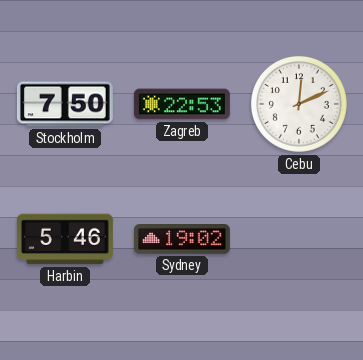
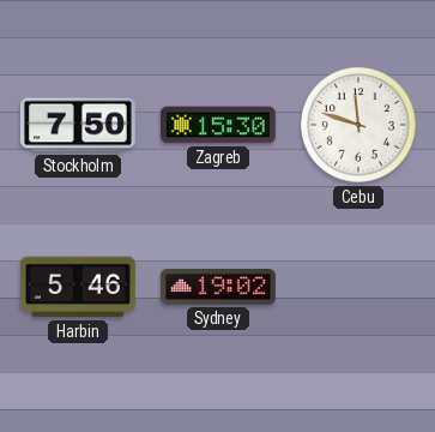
Zagreb: 22:53 -> 15:30
Cebu: 12:11 -> 11:48
